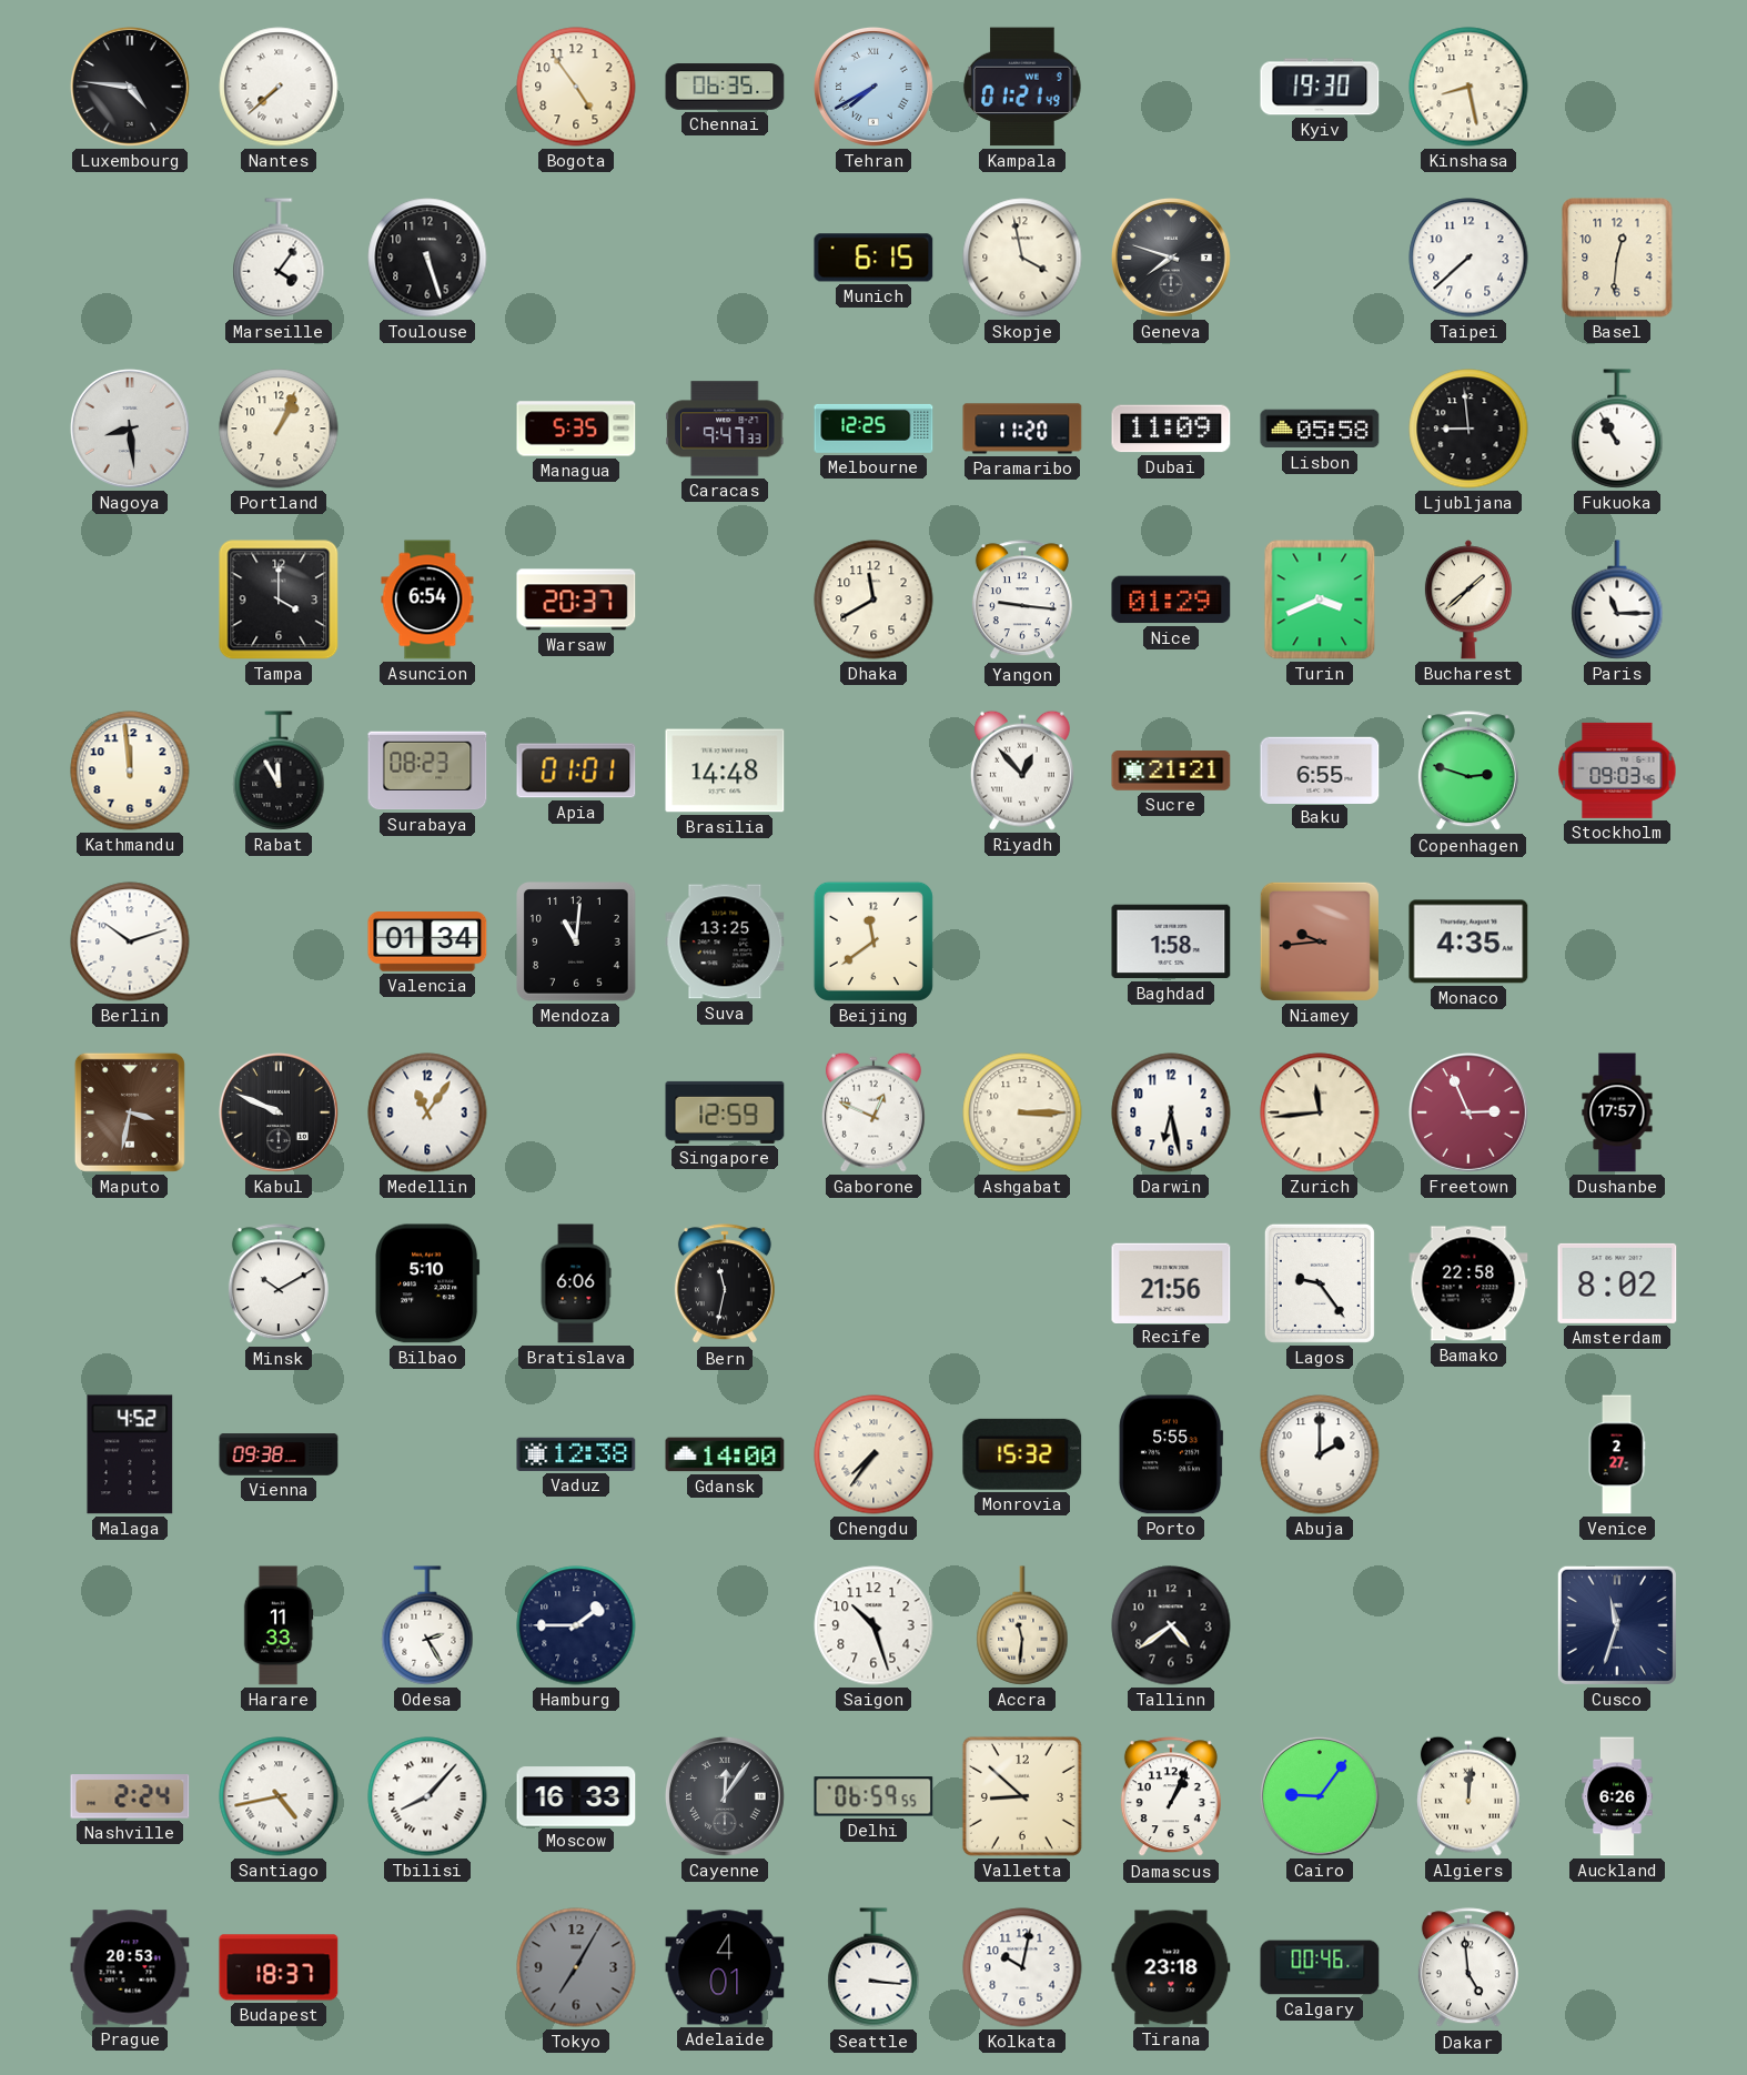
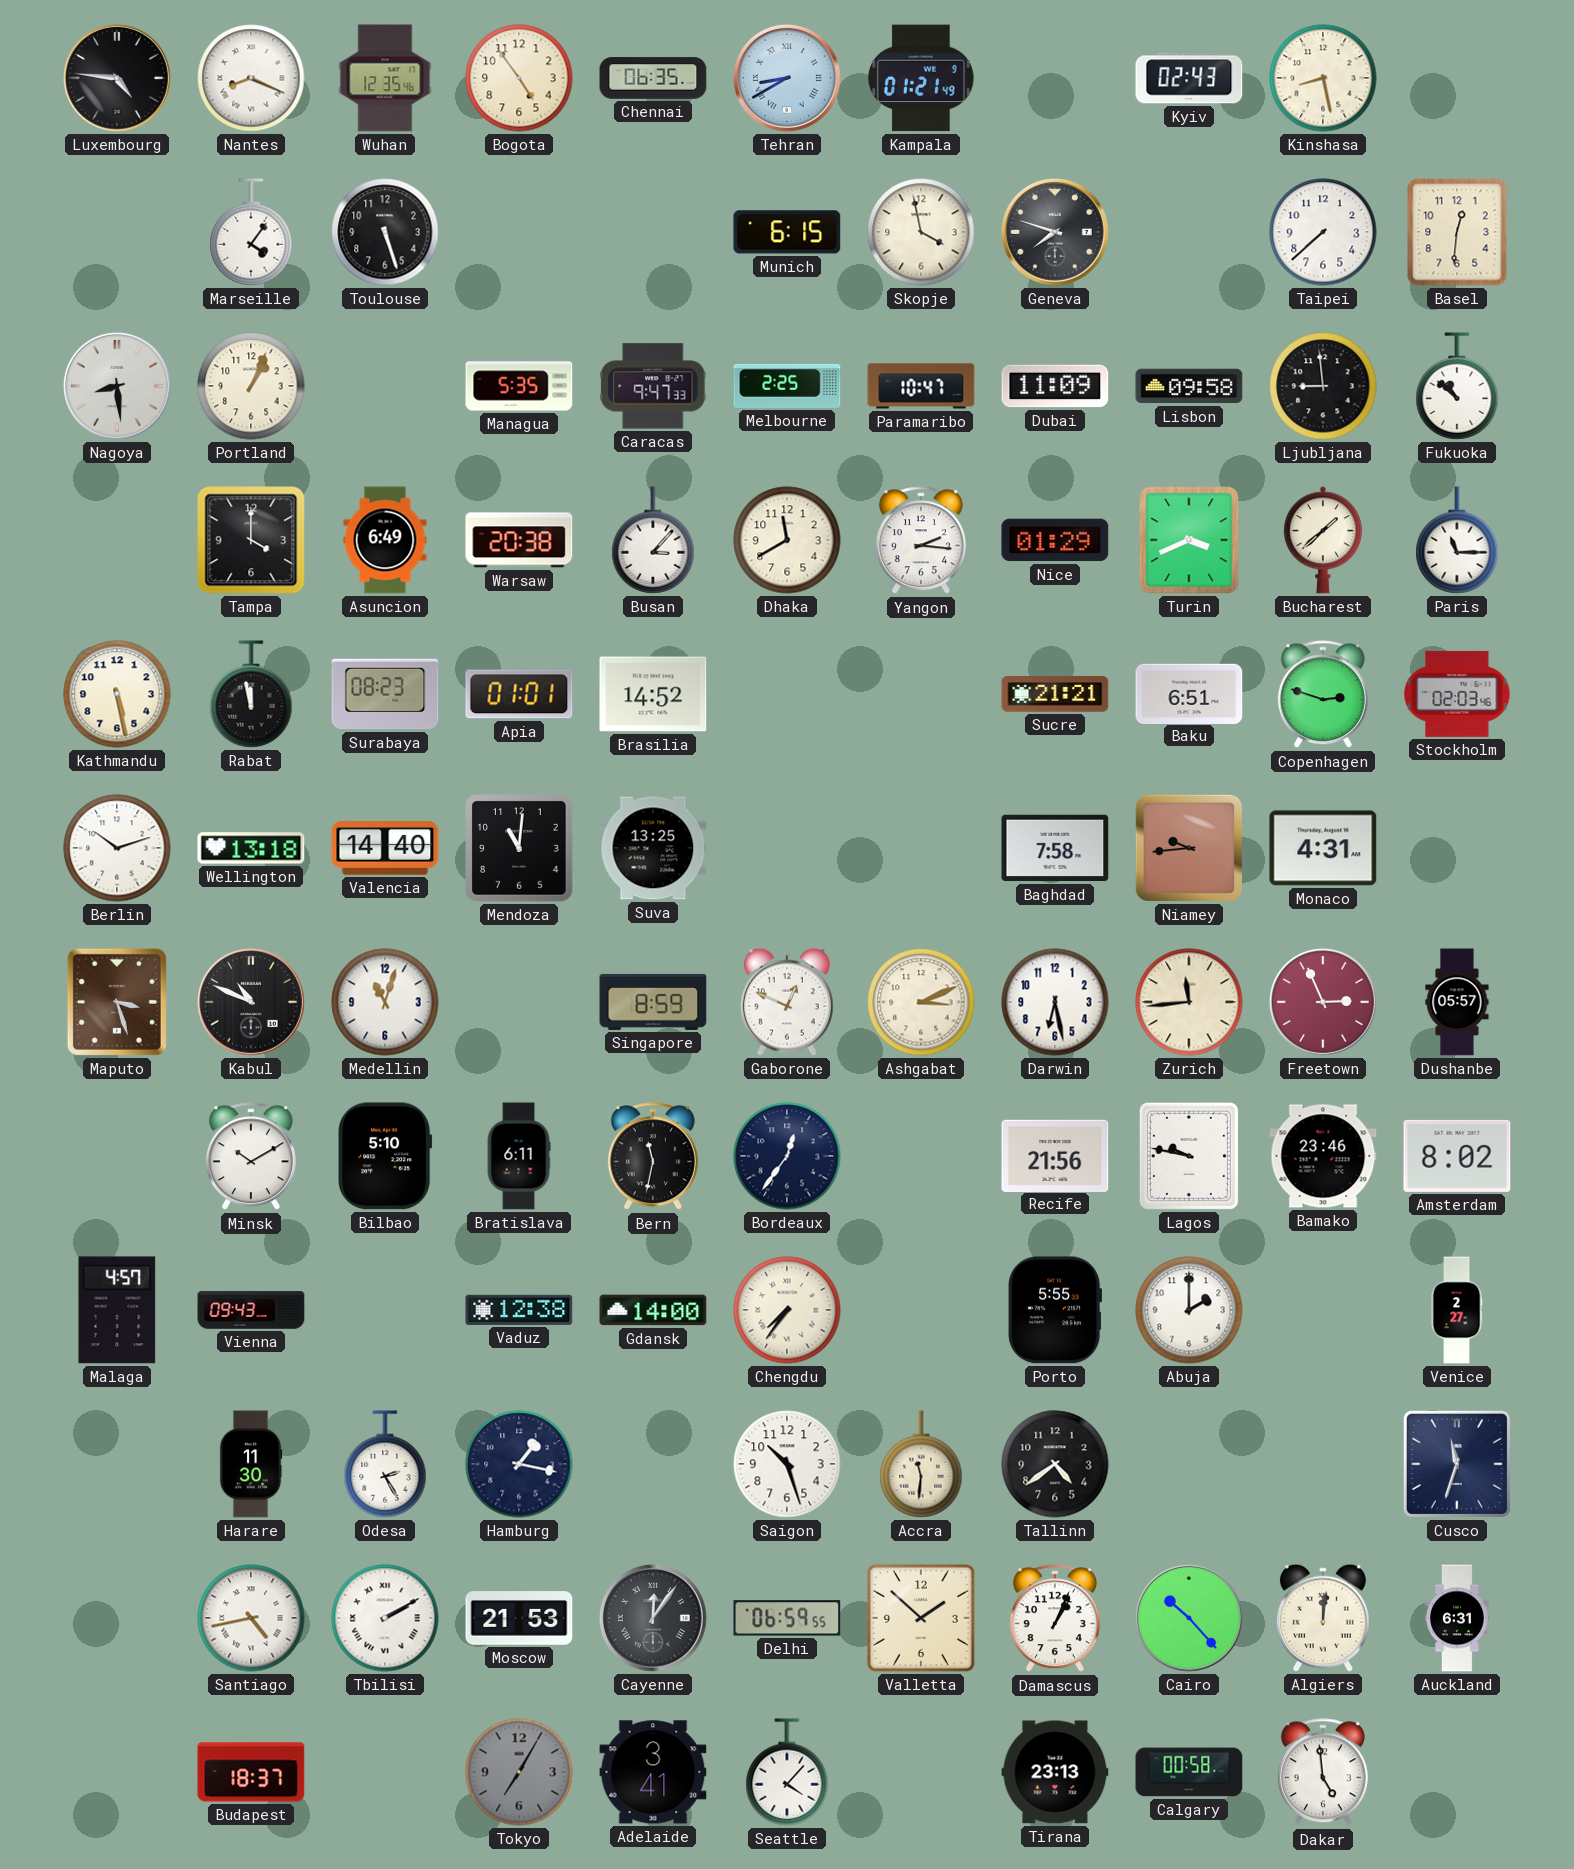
Nantes: 7:38 -> 8:19
Wuhan: none -> 12:35
Tehran: 7:40 -> 8:40
Kyiv: 19:30 -> 02:43
Melbourne: 12:25 -> 2:25
Paramaribo: 11:20 -> 10:47
Lisbon: 05:58 -> 09:58
Fukuoka: 10:55 -> 10:52
Asuncion: 6:54 -> 6:49
Warsaw: 20:37 -> 20:38
Busan: none -> 3:07
Yangon: 9:16 -> 2:16
Kathmandu: 11:59 -> 5:28
Rabat: 11:55 -> 11:58
Brasilia: 14:48 -> 14:52
Riyadh: 12:53 -> none
Baku: 6:55 -> 6:51
Stockholm: 09:03 -> 02:03
Wellington: none -> 13:18
Valencia: 01:34 -> 14:40
Beijing: 11:39 -> none
Baghdad: 1:58 -> 7:58
Monaco: 4:35 -> 4:31
Maputo: 3:32 -> 3:27
Kabul: 9:49 -> 10:49
Medellin: 11:06 -> 11:03
Singapore: 12:59 -> 8:59
Ashgabat: 3:15 -> 3:11
Dushanbe: 17:57 -> 05:57
Bratislava: 6:06 -> 6:11
Bordeaux: none -> 12:36
Lagos: 9:24 -> 9:47
Bamako: 22:58 -> 23:46
Malaga: 4:52 -> 4:57
Vienna: 09:38 -> 09:43
Monrovia: 15:32 -> none
Harare: 11:33 -> 11:30
Hamburg: 1:45 -> 1:17
Nashville: 2:24 -> none
Tbilisi: 8:07 -> 2:10
Moscow: 16:33 -> 21:53
Valletta: 8:52 -> 1:52
Cairo: 9:06 -> 10:23
Auckland: 6:26 -> 6:31
Prague: 20:53 -> none
Adelaide: 4:01 -> 3:41
Seattle: 3:16 -> 4:07
Kolkata: 10:02 -> none
Tirana: 23:18 -> 23:13
Calgary: 00:46 -> 00:58
